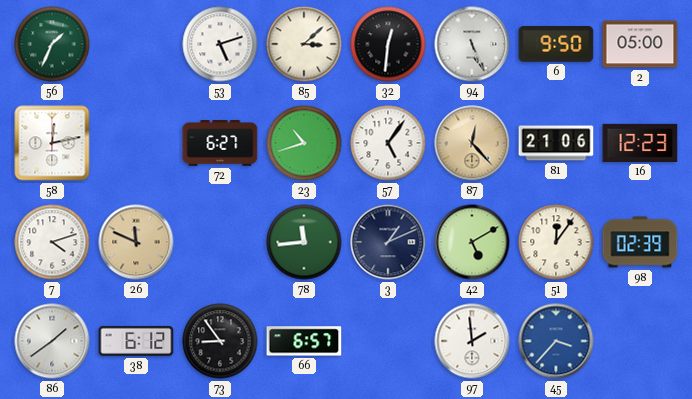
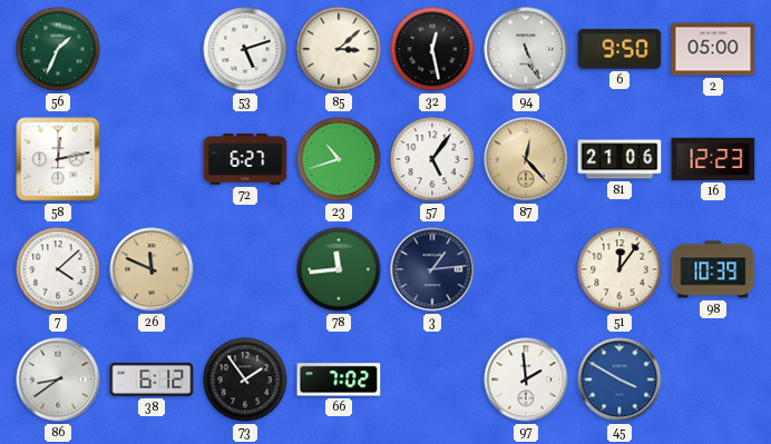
32: 12:31 -> 12:28
7: 4:12 -> 4:08
3: 1:11 -> 1:14
42: 5:10 -> none
98: 02:39 -> 10:39
86: 1:39 -> 8:39
73: 8:54 -> 1:54
66: 6:57 -> 7:02
45: 3:37 -> 3:50
